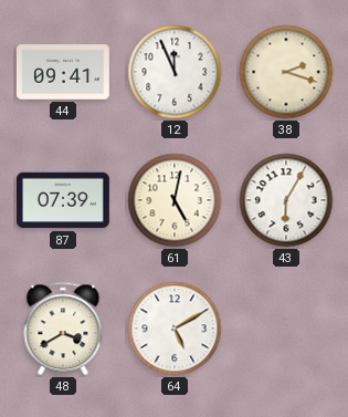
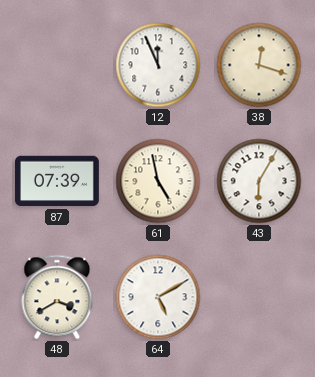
44: 09:41 -> none
38: 2:18 -> 12:18
61: 5:02 -> 4:58
